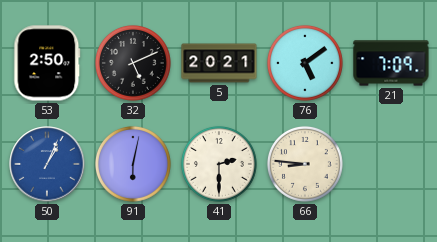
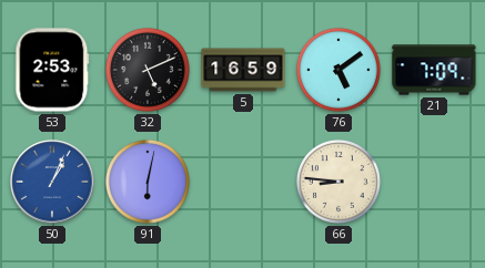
53: 2:50 -> 2:53
5: 20:21 -> 16:59
41: 2:30 -> none
